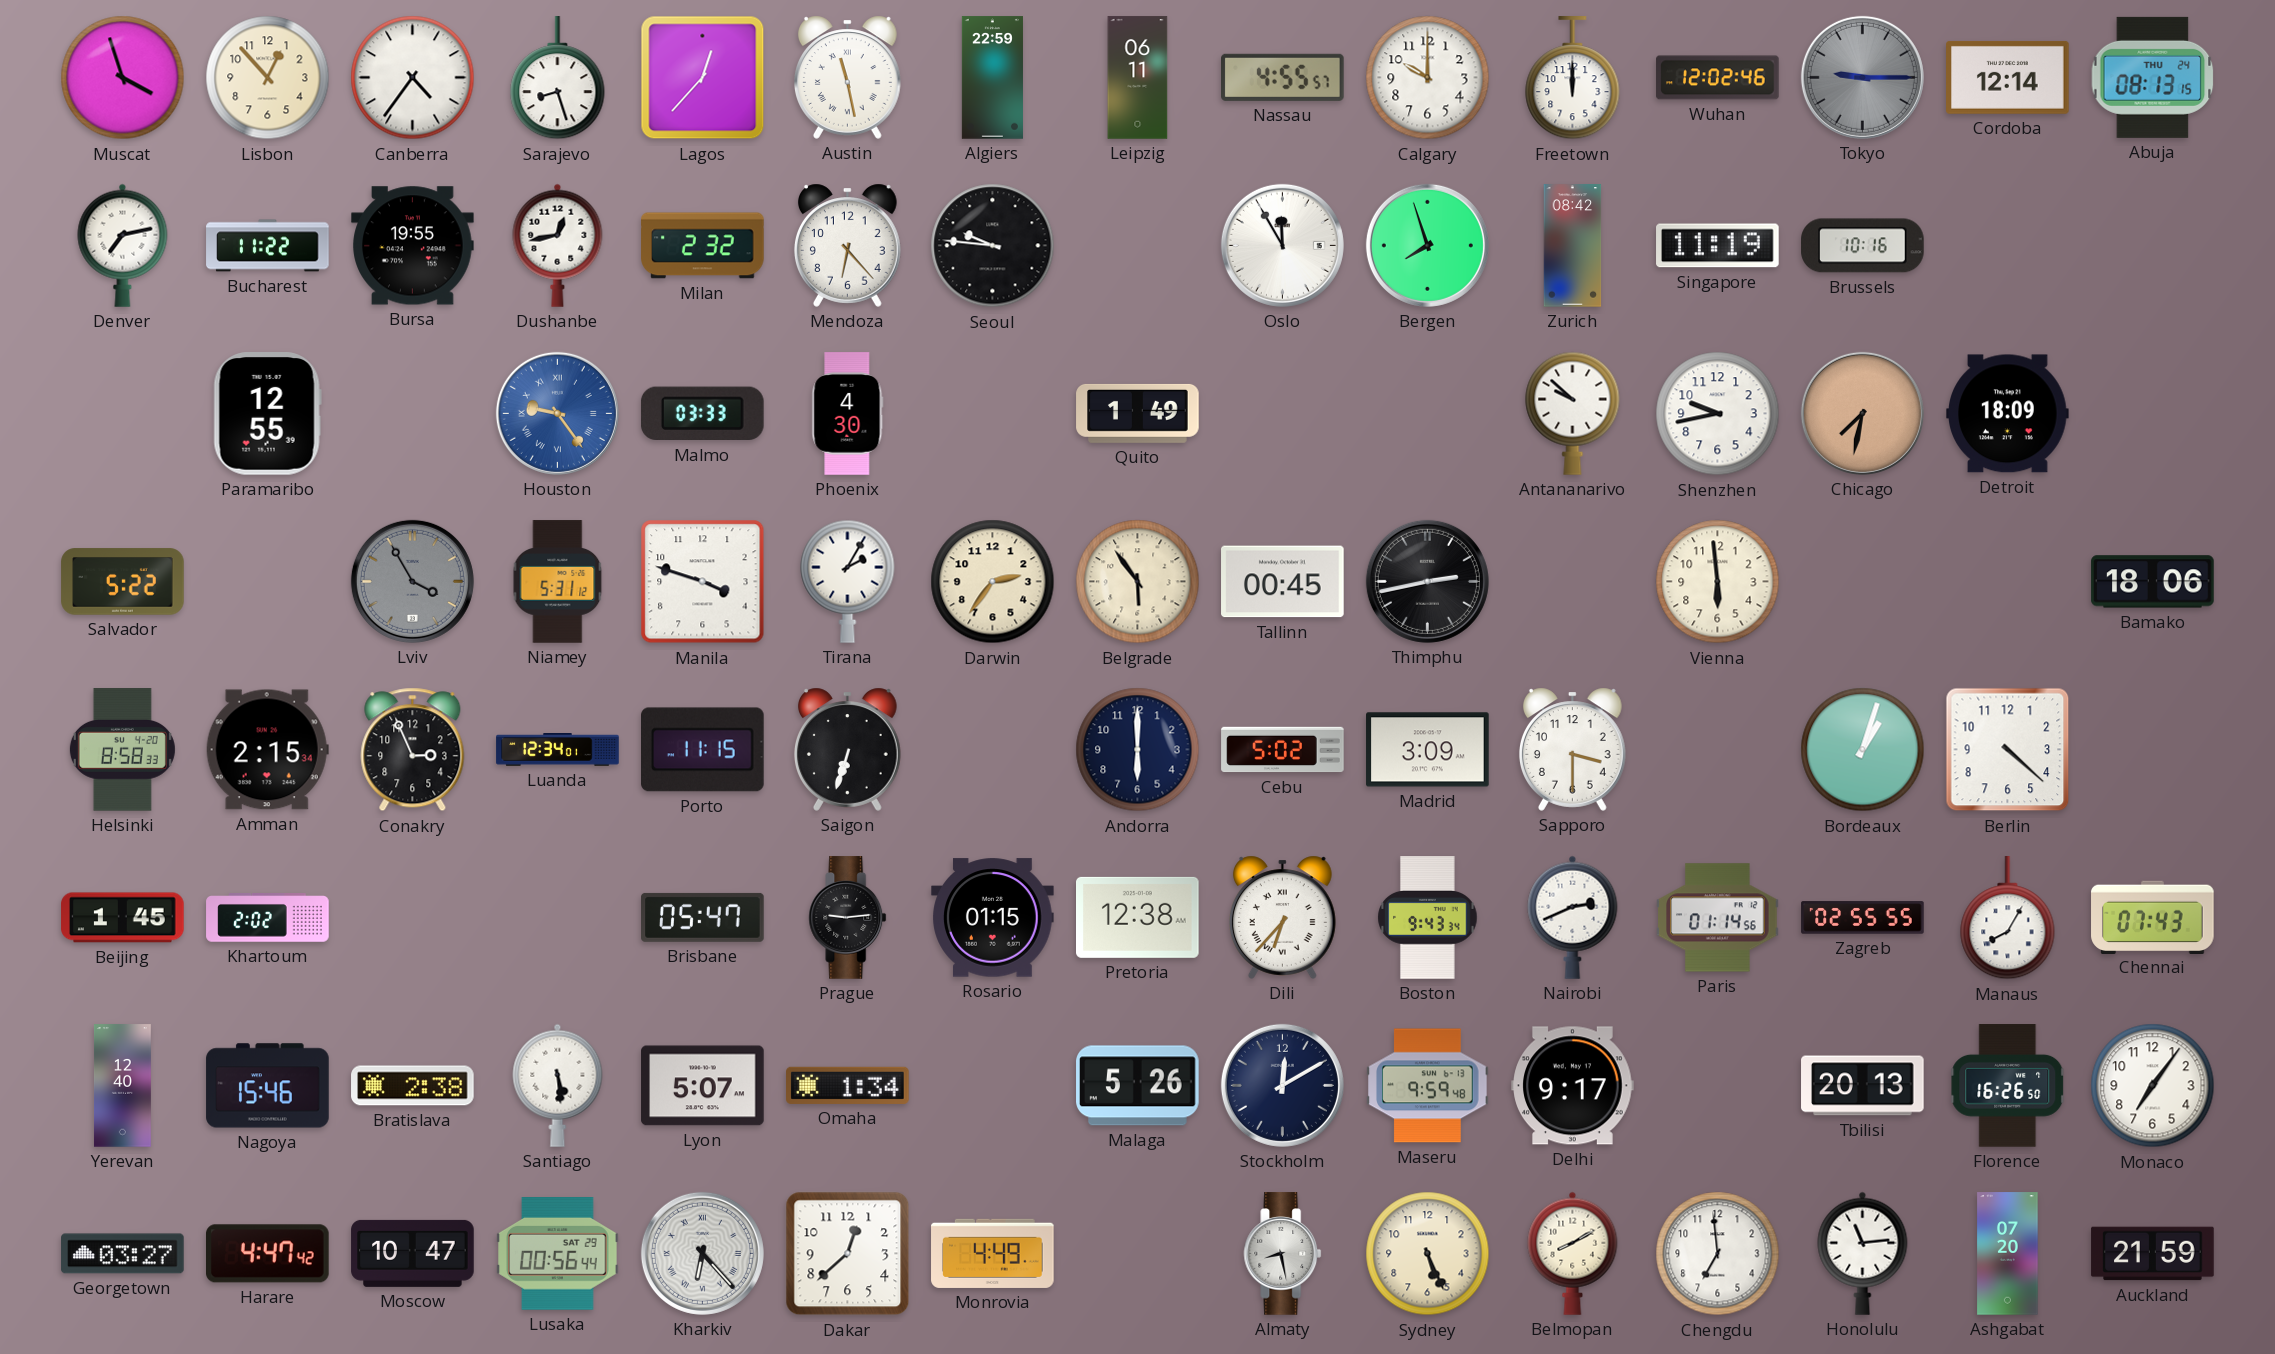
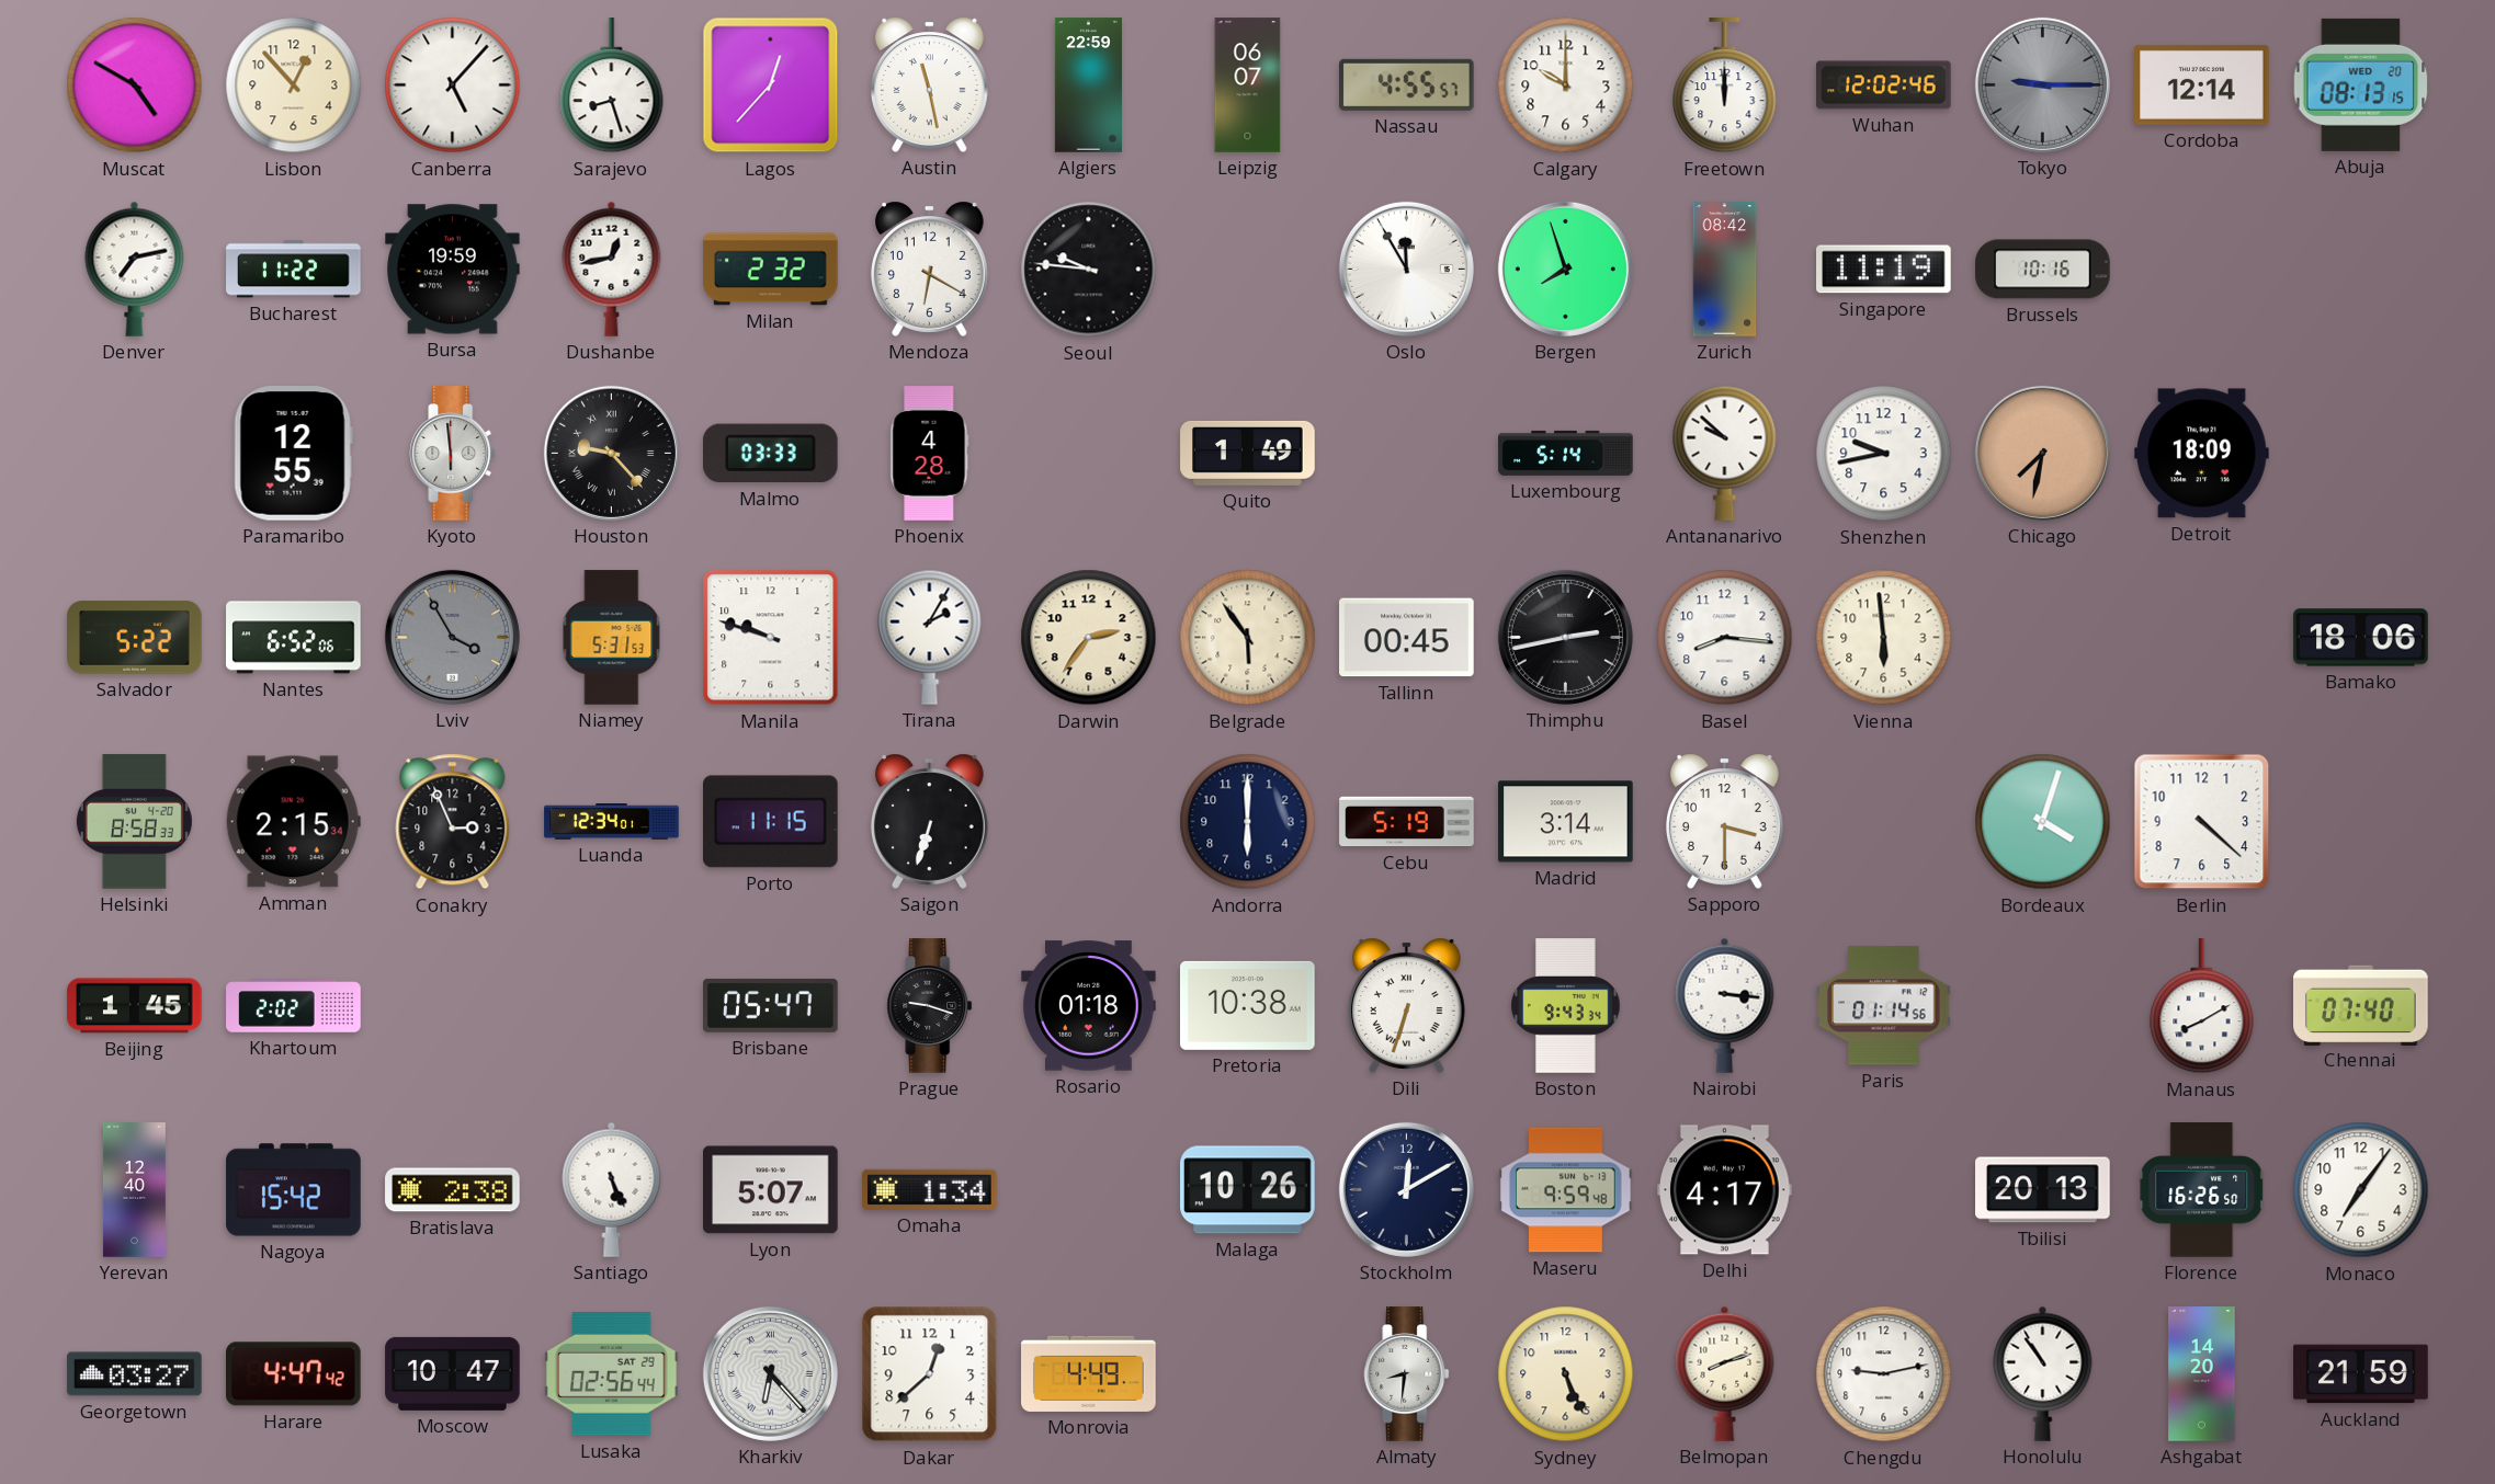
Muscat: 3:57 -> 4:50
Canberra: 4:36 -> 5:07
Leipzig: 06:11 -> 06:07
Abuja date: THU 24 -> WED 20
Bursa: 19:55 -> 19:59
Mendoza: 6:23 -> 6:20
Kyoto: none -> 5:59
Houston: 9:24 -> 9:23
Houston dial: blue -> black
Phoenix: 4:30 -> 4:28
Luxembourg: none -> 5:14
Nantes: none -> 6:52
Niamey: 5:31:12 -> 5:31:53
Manila: 3:48 -> 9:48
Basel: none -> 8:16
Cebu: 5:02 -> 5:19
Madrid: 3:09 -> 3:14
Bordeaux: 1:03 -> 4:03
Prague: 9:14 -> 9:18
Rosario: 01:15 -> 01:18
Pretoria: 12:38 -> 10:38
Dili: 6:37 -> 6:33
Nairobi: 2:41 -> 3:16
Zagreb: 02:55 -> none
Manaus: 8:05 -> 8:10
Chennai: 07:43 -> 07:40
Nagoya: 15:46 -> 15:42
Santiago: 5:29 -> 5:26
Malaga: 5:26 -> 10:26
Delhi: 9:17 -> 4:17
Lusaka: 00:56 -> 02:56
Almaty: 8:28 -> 8:31
Belmopan: 8:10 -> 8:12
Chengdu: 6:59 -> 9:13
Honolulu: 11:14 -> 10:54
Ashgabat: 07:20 -> 14:20
